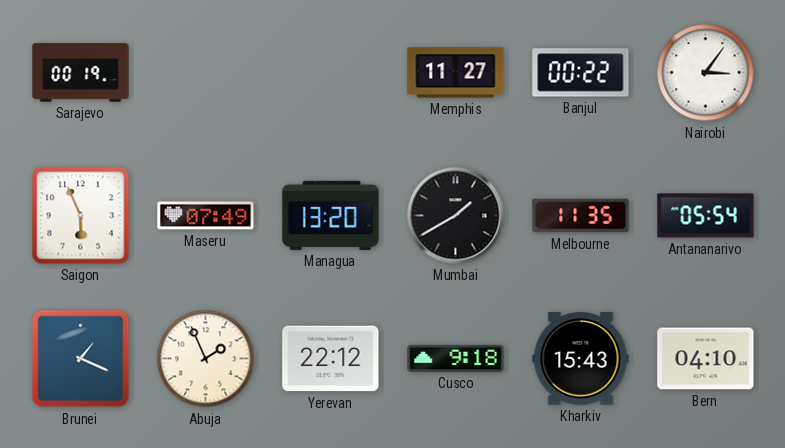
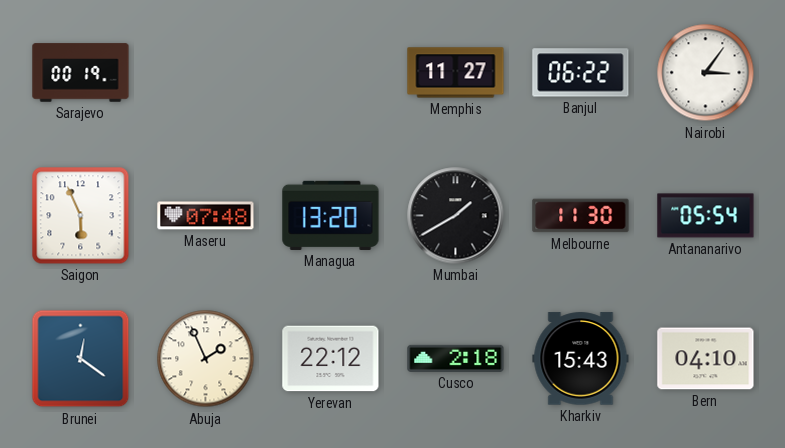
Banjul: 00:22 -> 06:22
Maseru: 07:49 -> 07:48
Melbourne: 11:35 -> 11:30
Brunei: 1:19 -> 12:21
Cusco: 9:18 -> 2:18
